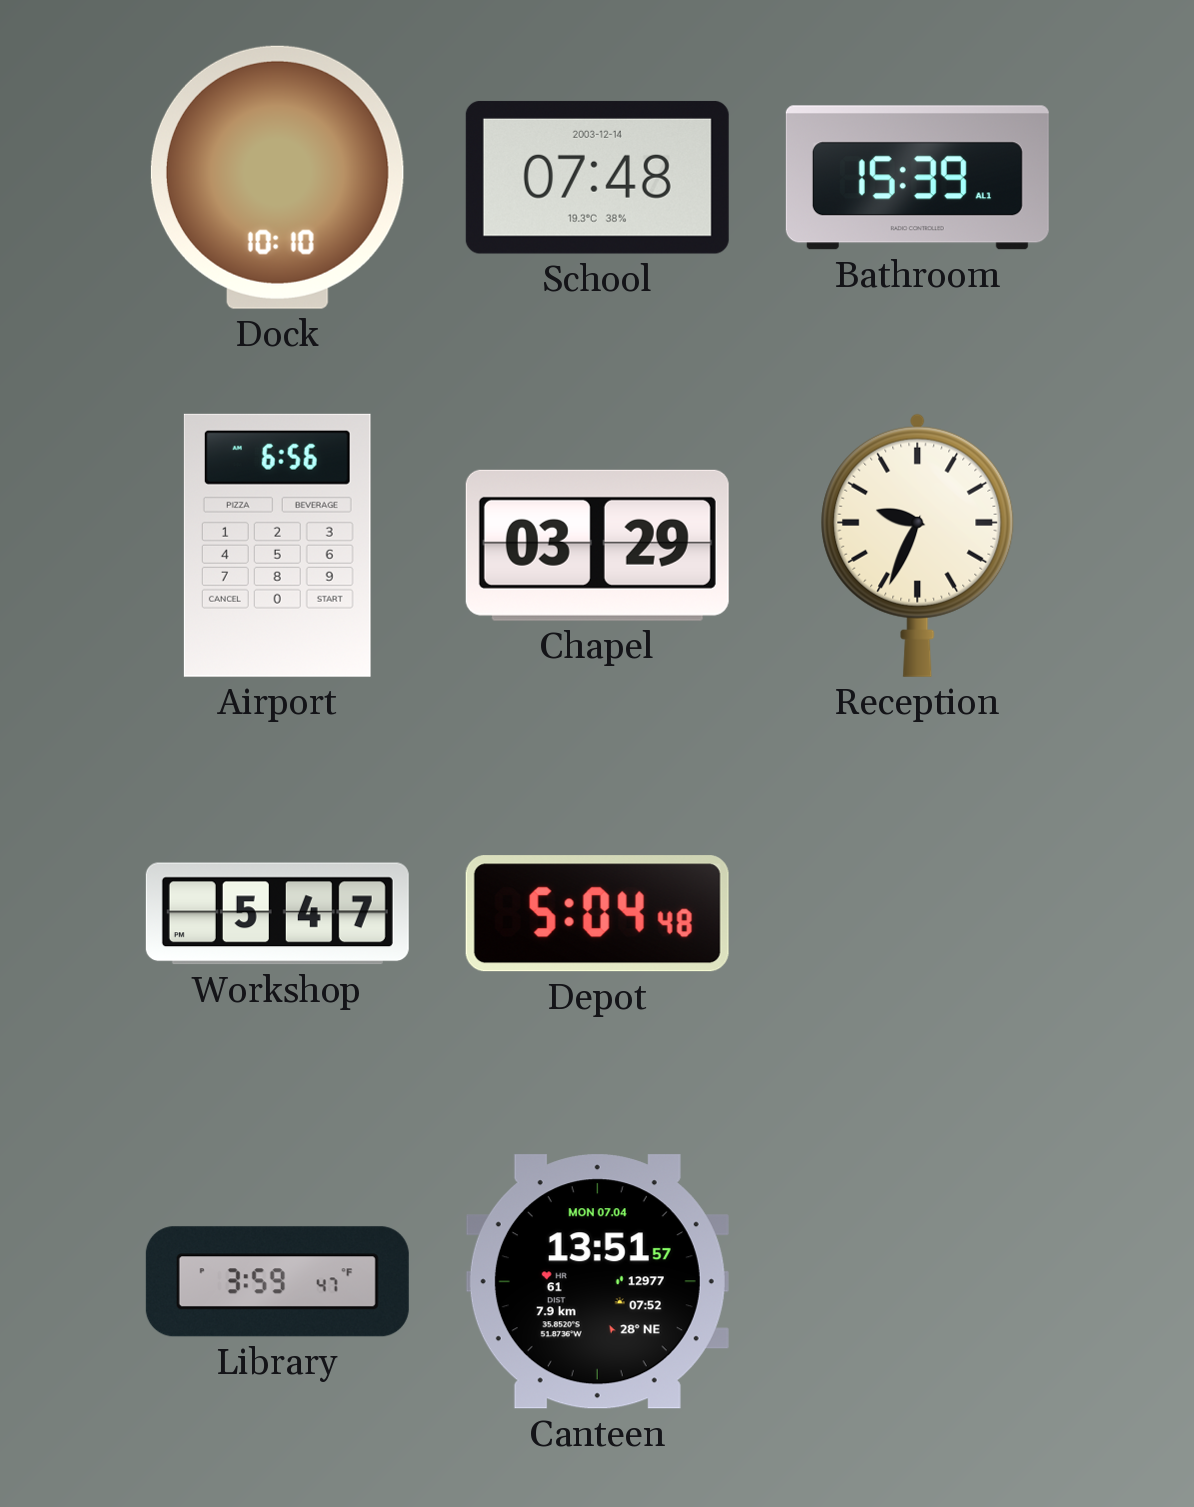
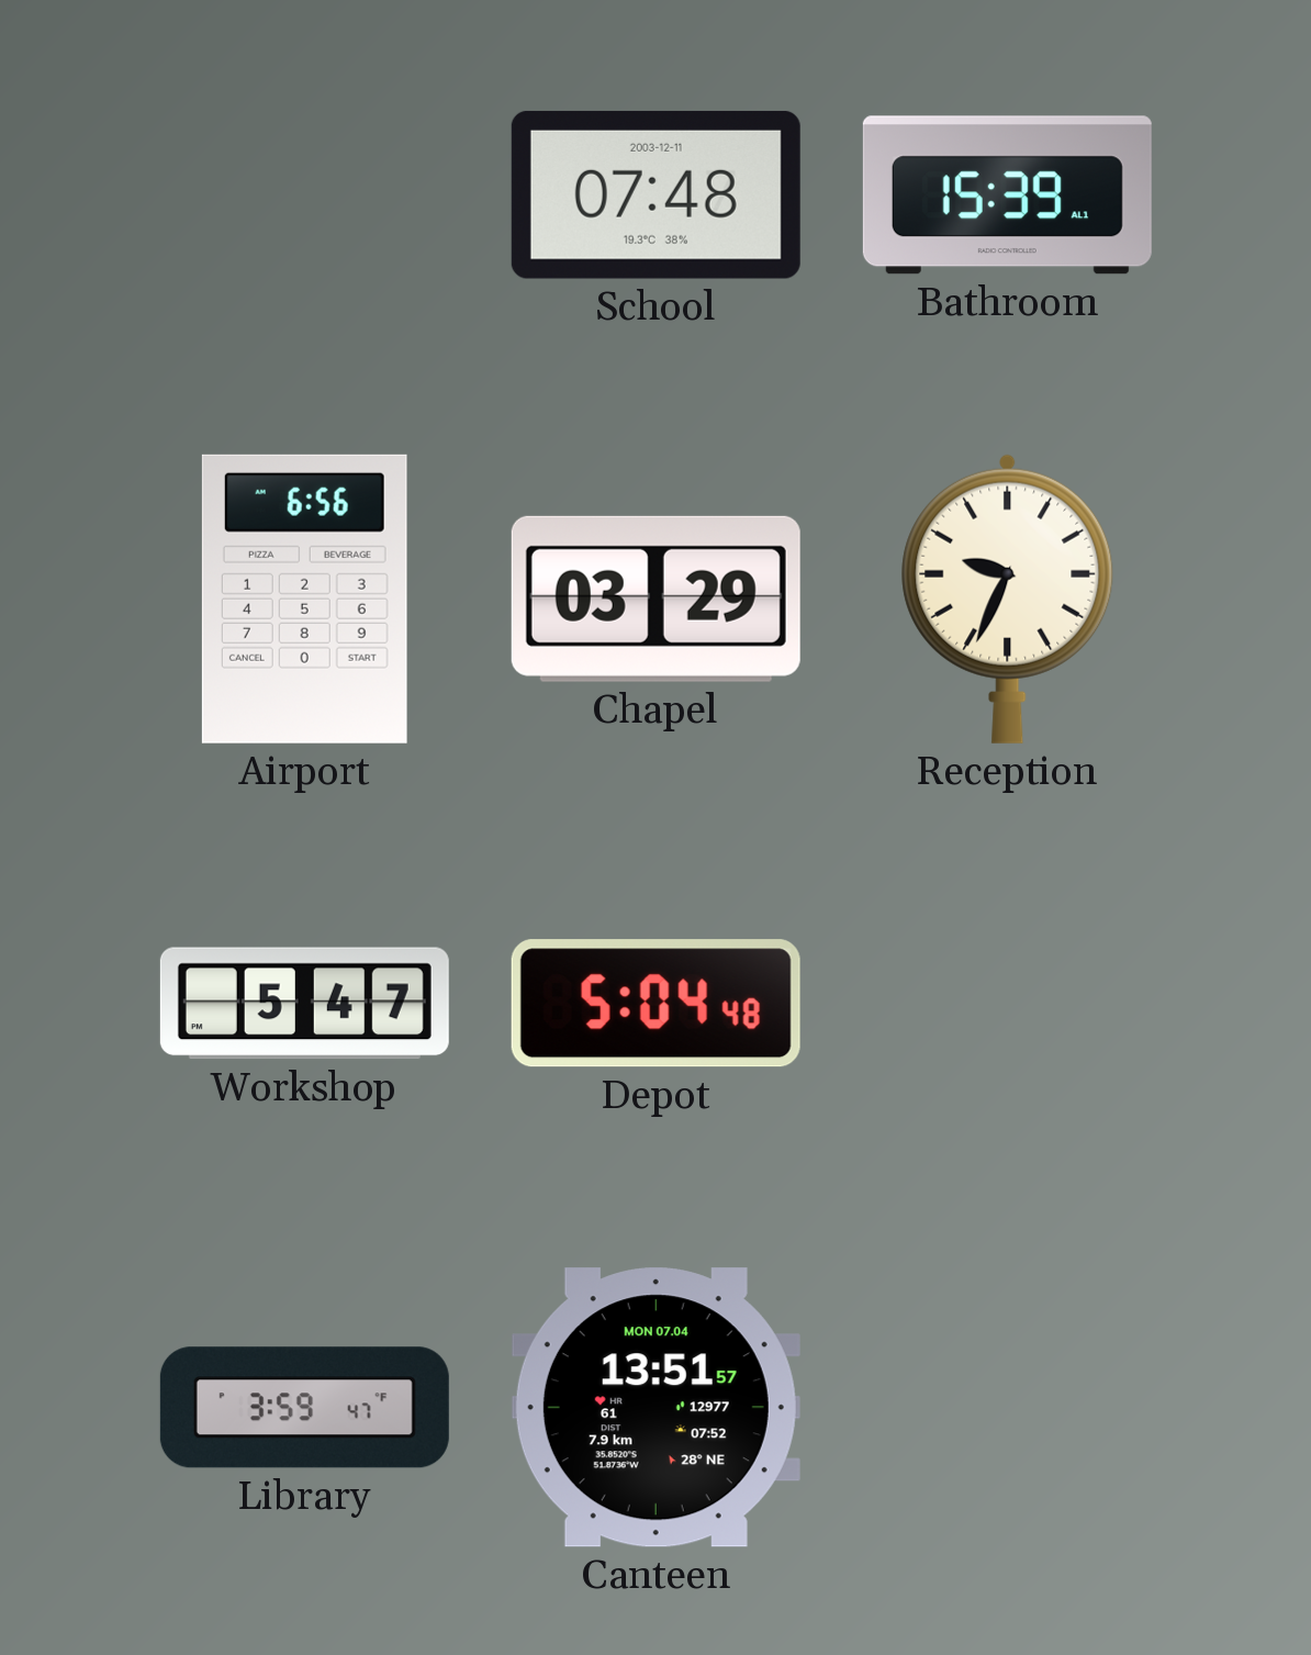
Dock: 10:10 -> none
School date: 2003-12-14 -> 2003-12-11
